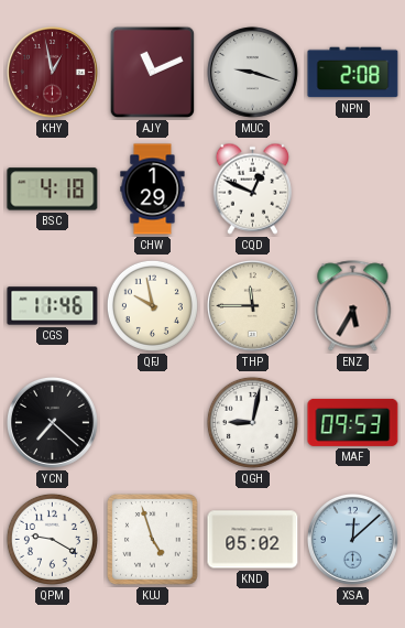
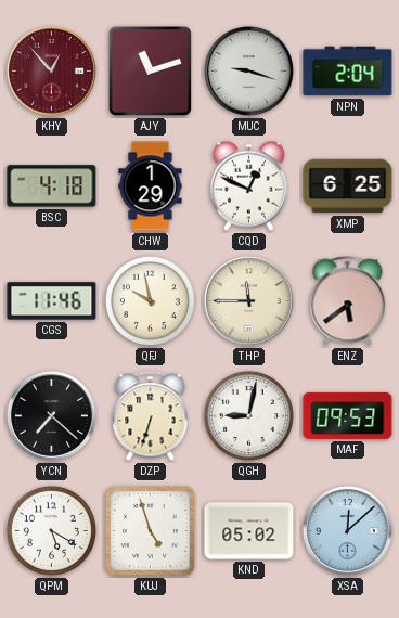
KHY: 12:58 -> 12:53
AJY: 11:11 -> 11:12
NPN: 2:08 -> 2:04
XMP: none -> 6:25
ENZ: 5:35 -> 5:39
DZP: none -> 6:33
QPM: 9:20 -> 5:20
